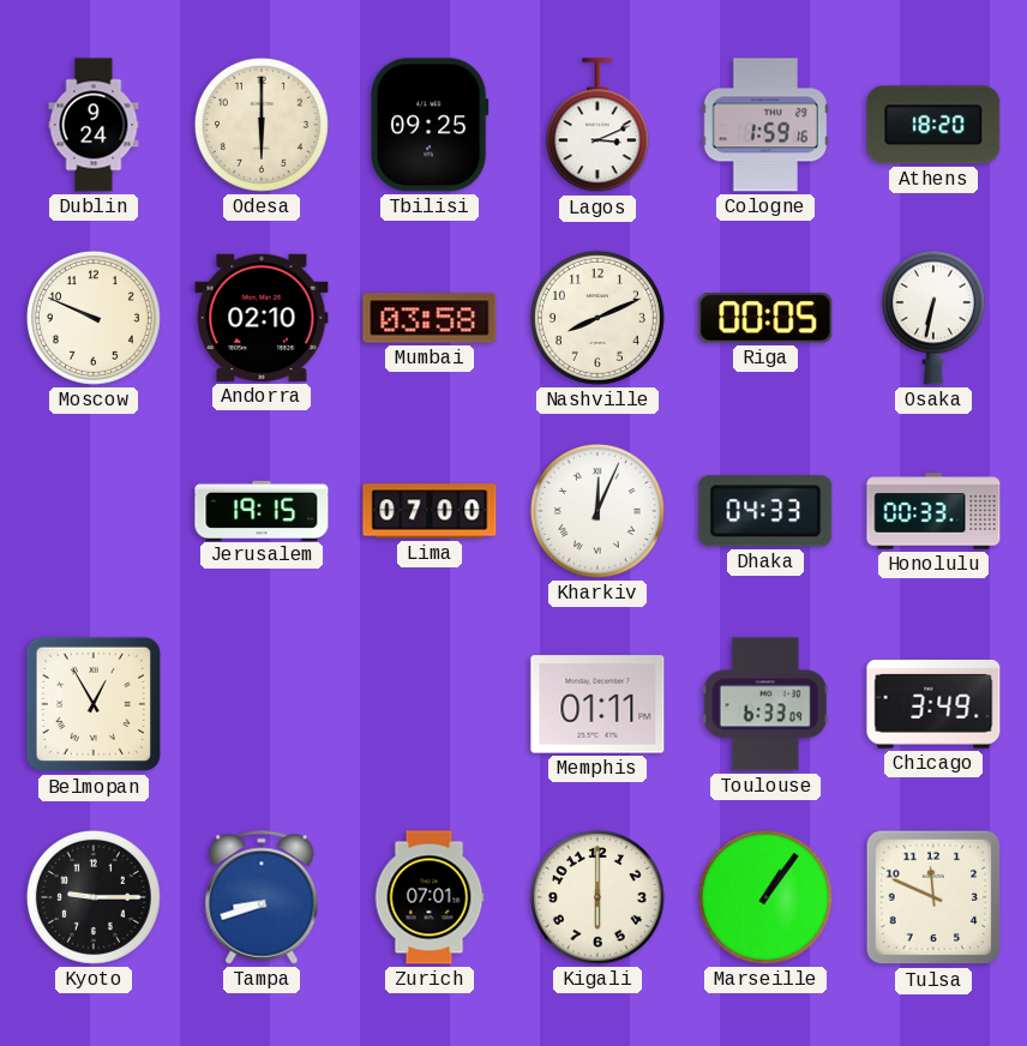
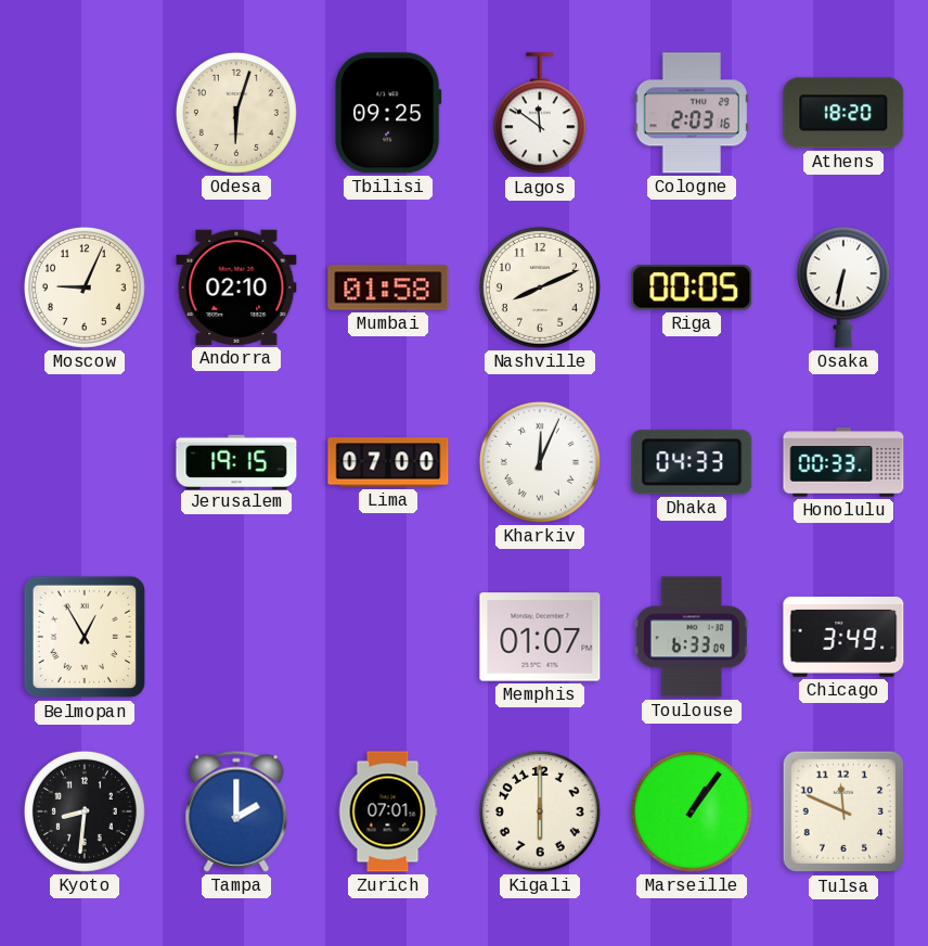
Dublin: 9:24 -> none
Odesa: 6:00 -> 6:03
Lagos: 3:11 -> 11:51
Cologne: 1:59 -> 2:03
Moscow: 9:49 -> 9:04
Mumbai: 03:58 -> 01:58
Memphis: 01:11 -> 01:07
Kyoto: 9:15 -> 8:31
Tampa: 8:42 -> 2:00
